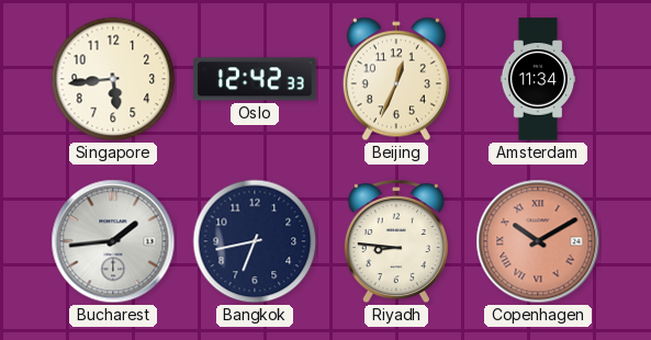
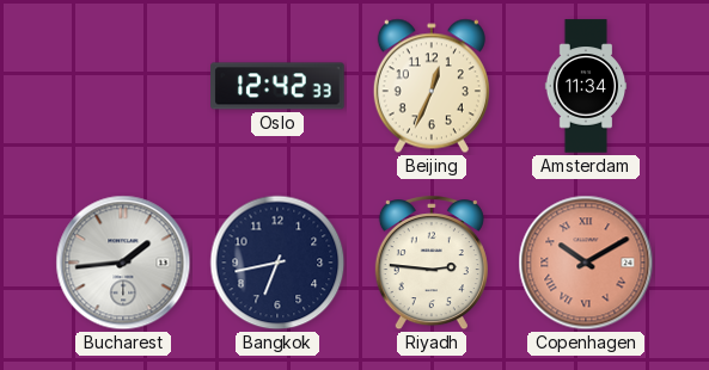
Singapore: 5:44 -> none
Riyadh: 8:46 -> 2:46
